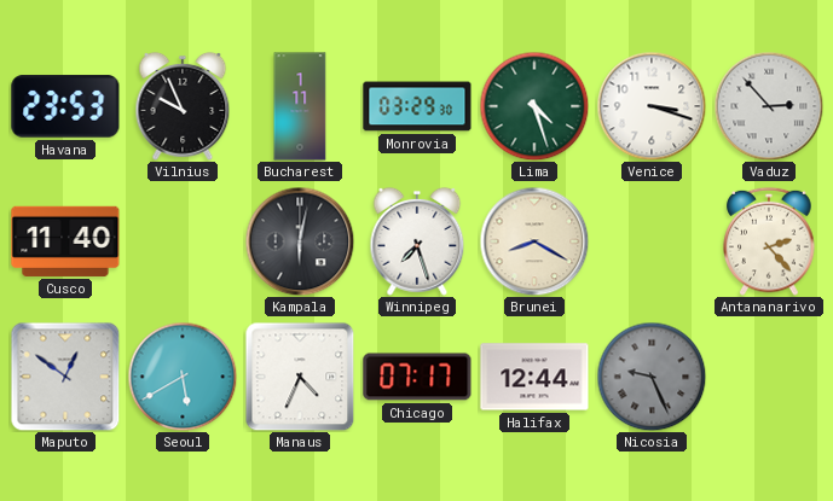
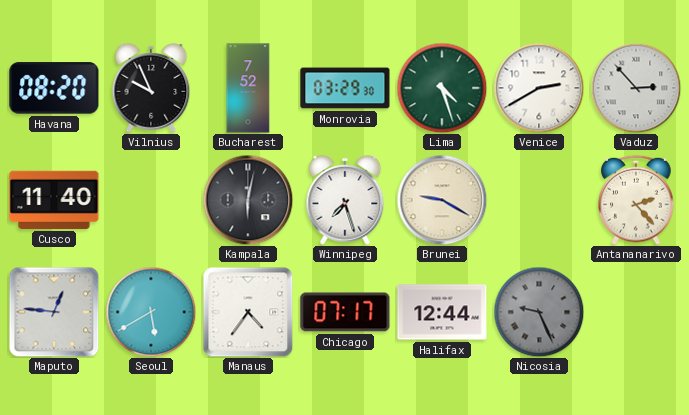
Havana: 23:53 -> 08:20
Bucharest: 1:11 -> 7:52
Venice: 3:18 -> 2:40
Brunei: 8:20 -> 9:20
Maputo: 12:51 -> 12:46
Manaus: 4:34 -> 4:36
